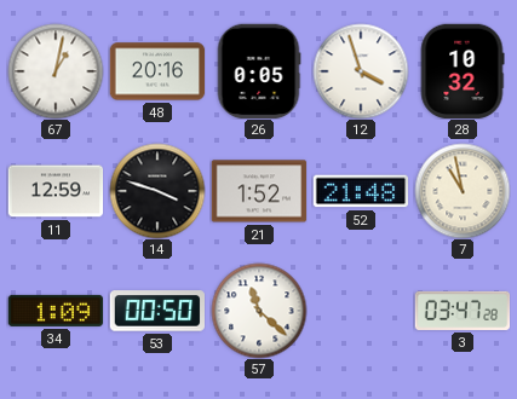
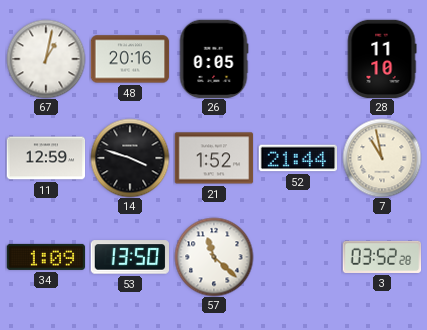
12: 3:57 -> none
28: 10:32 -> 11:10
52: 21:48 -> 21:44
53: 00:50 -> 13:50
3: 03:47 -> 03:52
